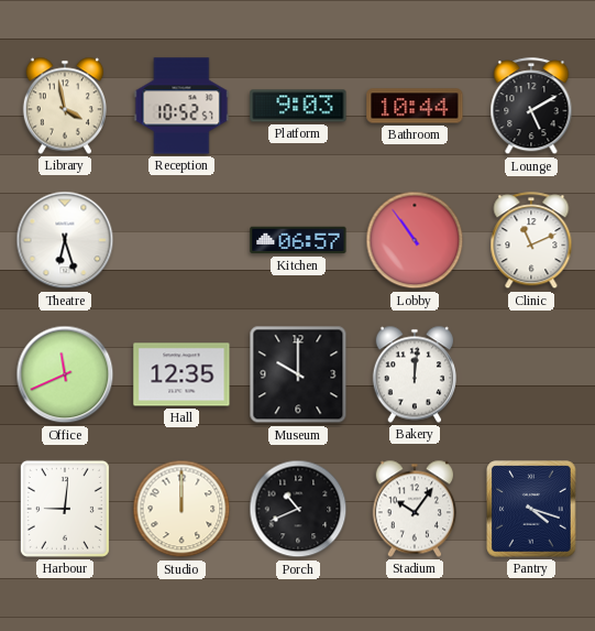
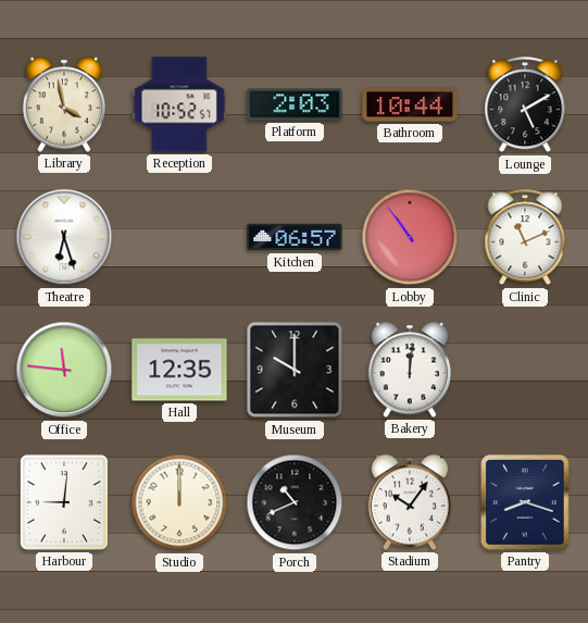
Platform: 9:03 -> 2:03
Office: 11:41 -> 11:46
Pantry: 4:18 -> 8:18
